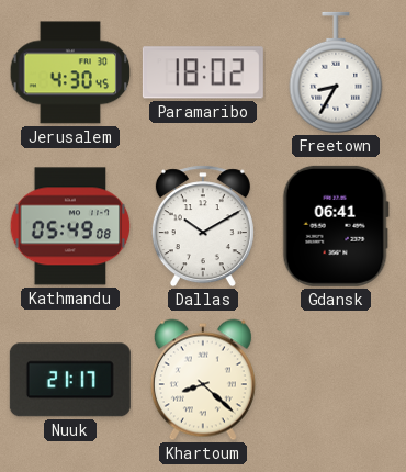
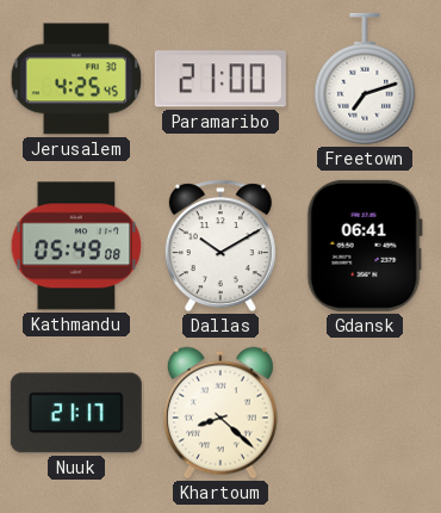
Jerusalem: 4:30 -> 4:25
Paramaribo: 18:02 -> 21:00
Freetown: 8:35 -> 7:12
